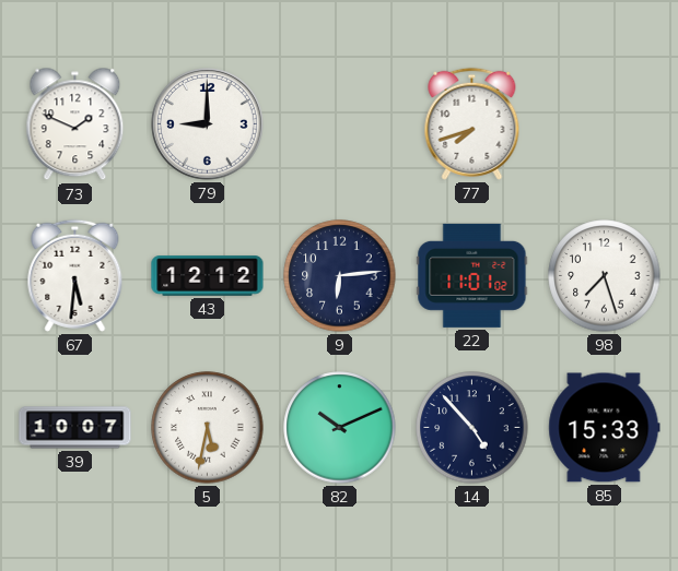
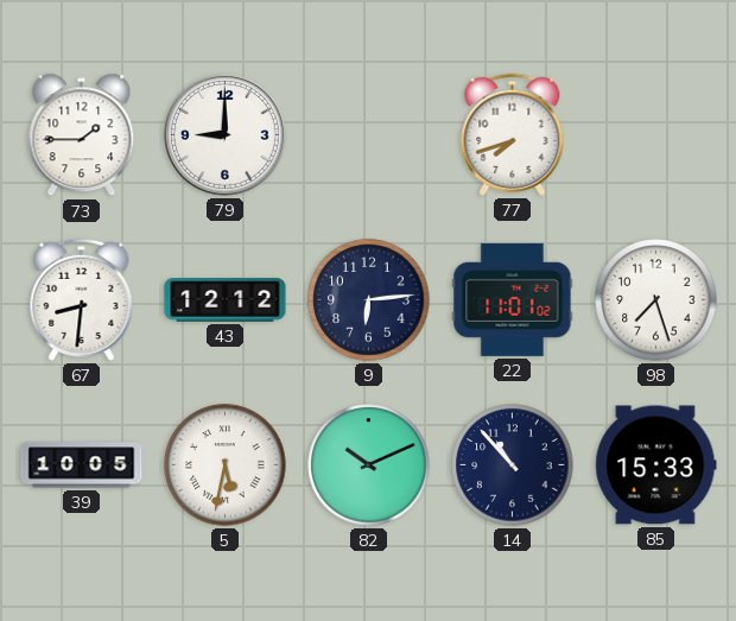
73: 1:49 -> 1:45
67: 5:31 -> 8:31
39: 10:07 -> 10:05
14: 4:53 -> 10:53
